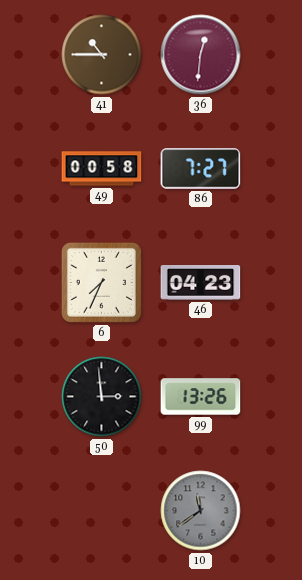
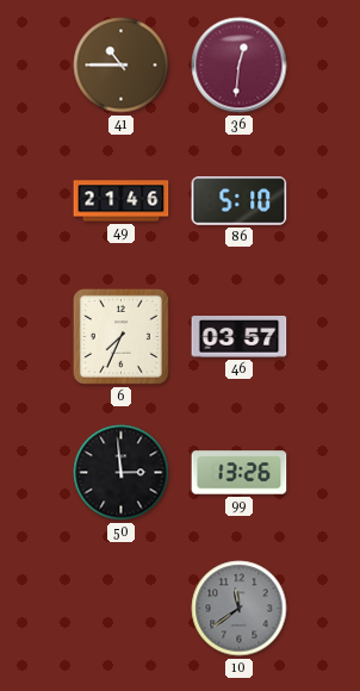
49: 00:58 -> 21:46
86: 7:27 -> 5:10
46: 04:23 -> 03:57
